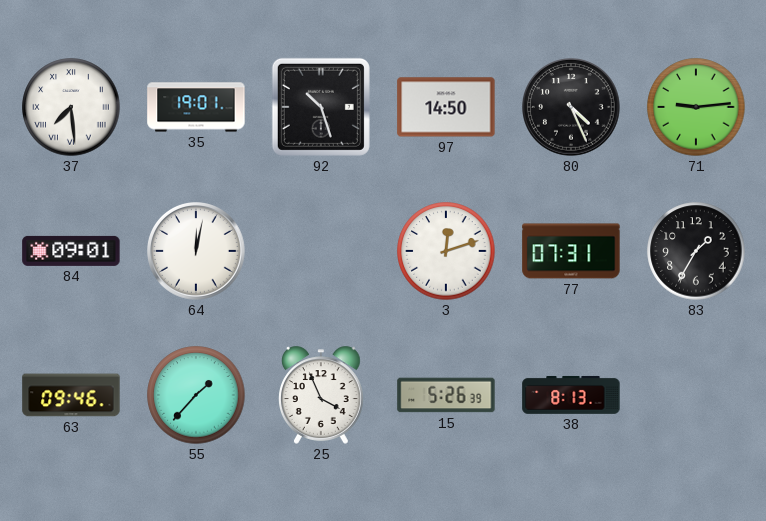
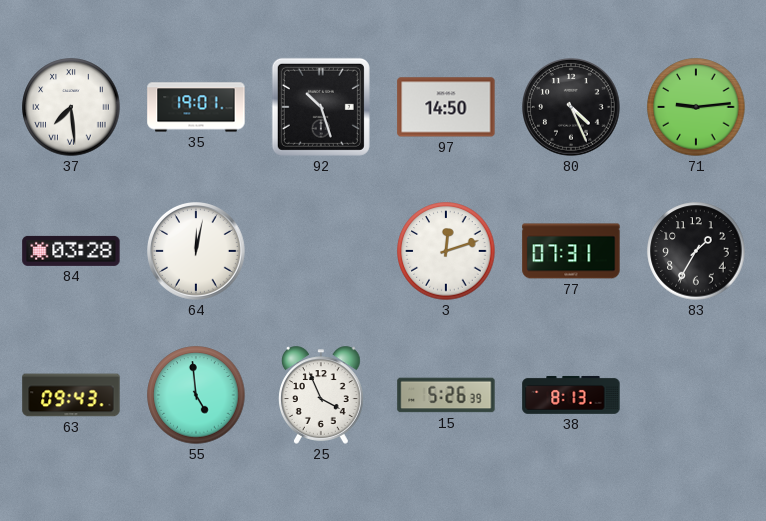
84: 09:01 -> 03:28
63: 09:46 -> 09:43
55: 1:37 -> 4:59
